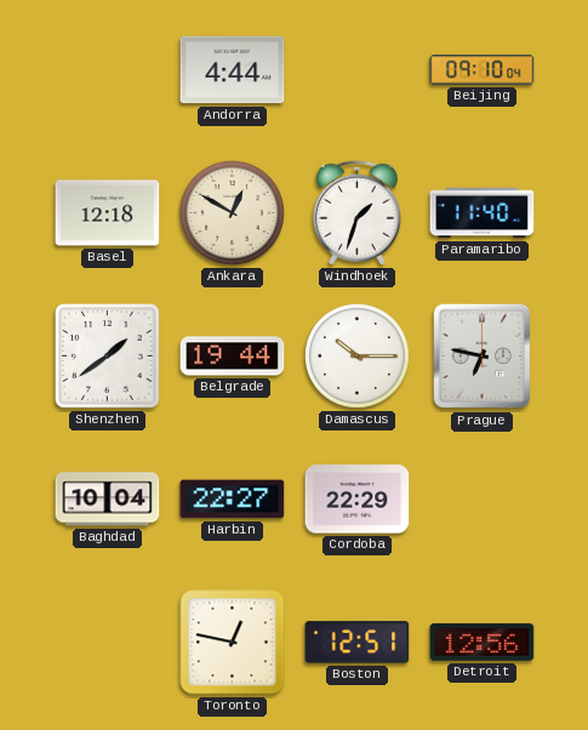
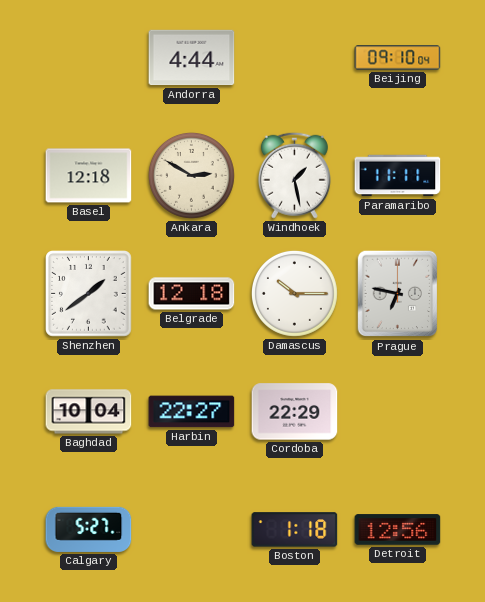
Ankara: 12:50 -> 2:50
Windhoek: 1:33 -> 1:28
Paramaribo: 11:40 -> 11:11
Belgrade: 19:44 -> 12:18
Calgary: none -> 5:27
Toronto: 12:47 -> none
Boston: 12:51 -> 1:18
